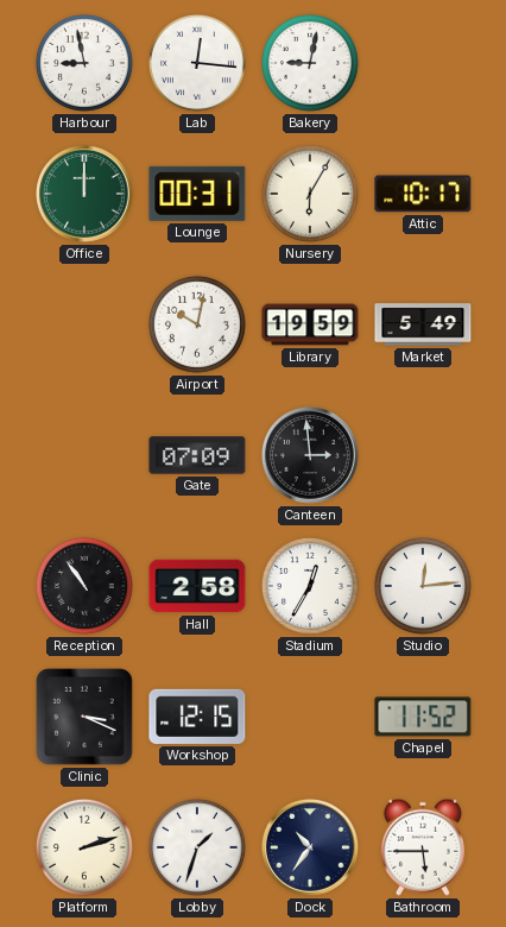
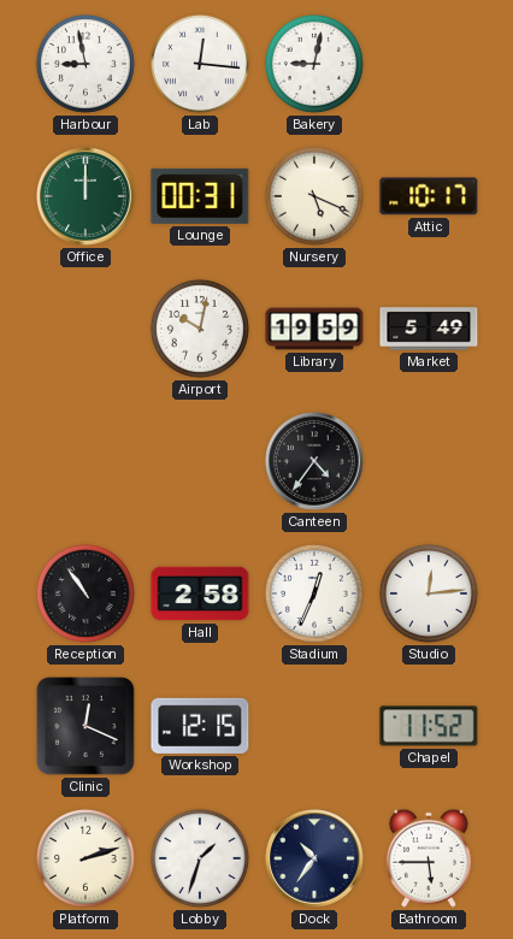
Nursery: 6:05 -> 5:19
Gate: 07:09 -> none
Canteen: 2:59 -> 4:36
Stadium: 12:35 -> 12:34
Clinic: 3:19 -> 12:19
